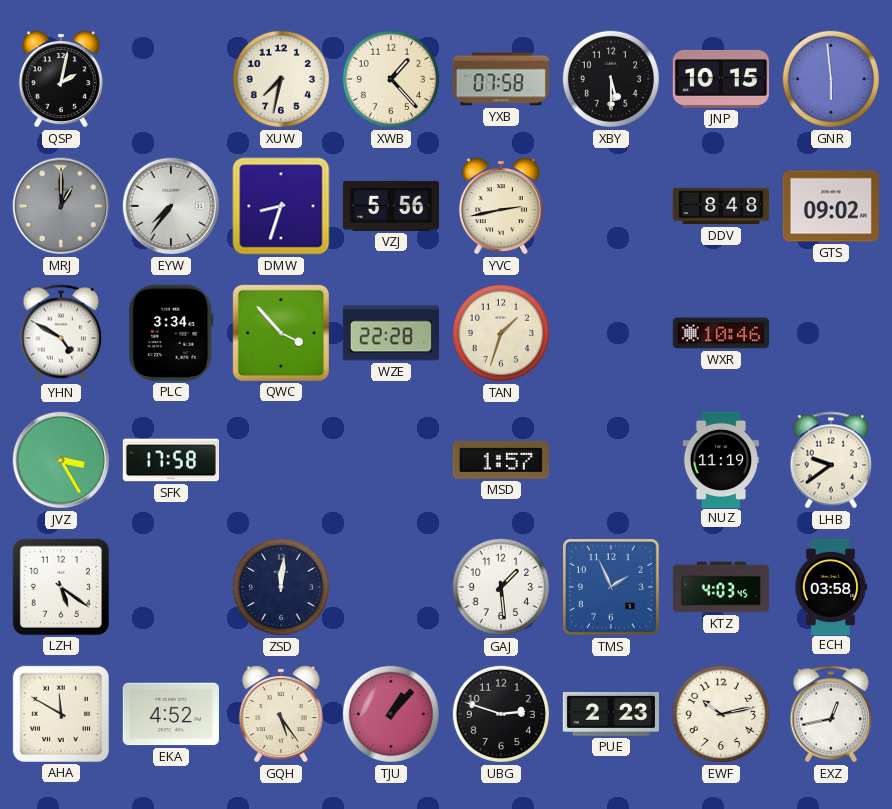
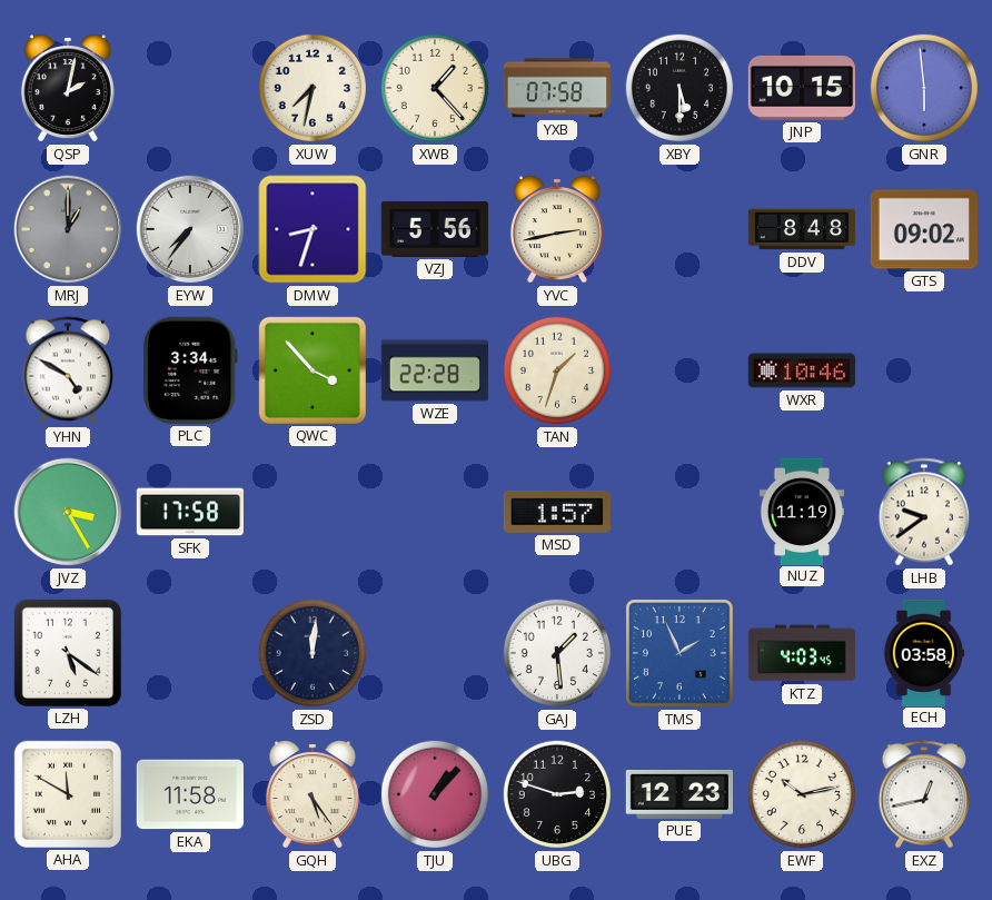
EKA: 4:52 -> 11:58
PUE: 2:23 -> 12:23
